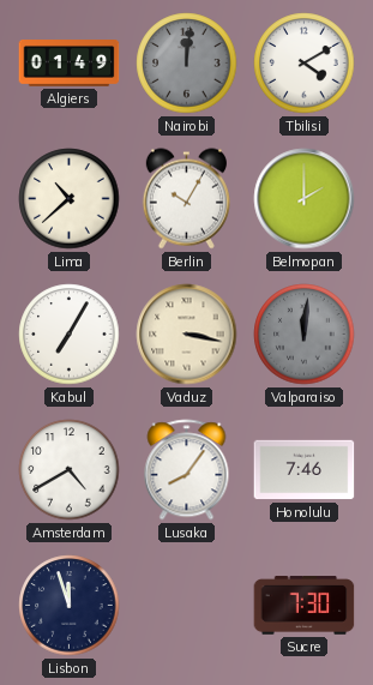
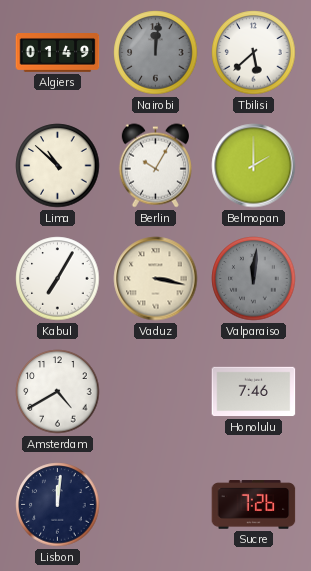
Tbilisi: 4:10 -> 5:38
Lima: 10:38 -> 10:52
Lusaka: 8:06 -> none
Lisbon: 11:57 -> 12:01
Sucre: 7:30 -> 7:26
